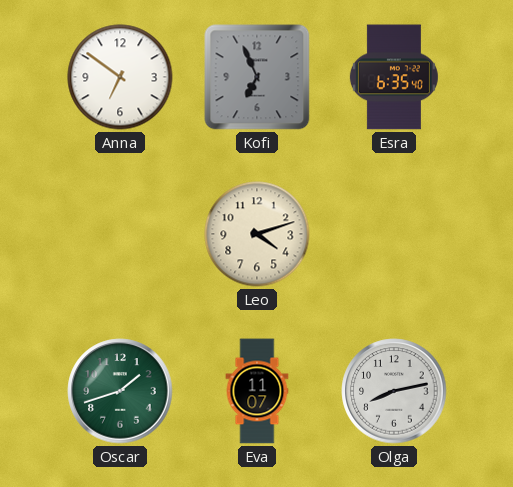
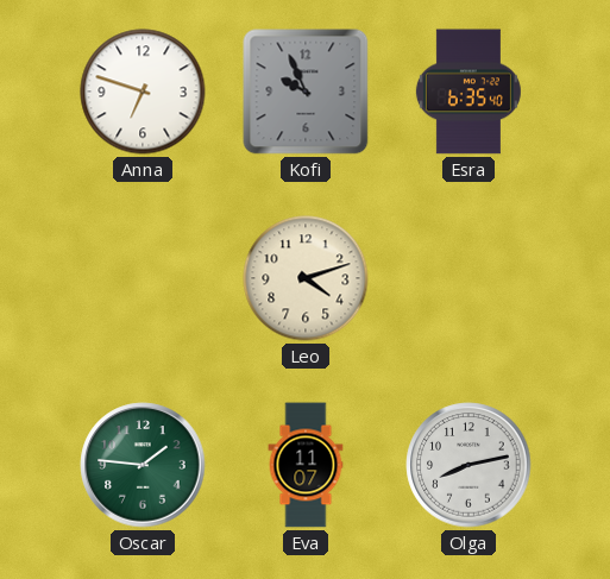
Anna: 6:51 -> 6:48
Kofi: 6:56 -> 9:56
Oscar: 1:42 -> 1:46
